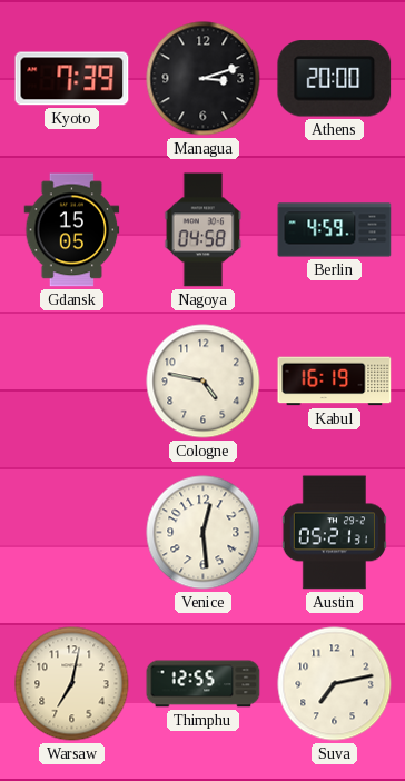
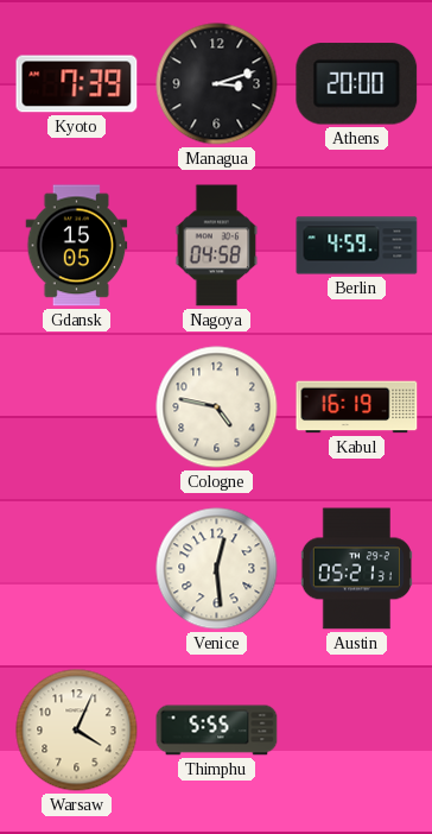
Warsaw: 7:02 -> 4:04
Thimphu: 12:55 -> 5:55
Suva: 7:13 -> none
